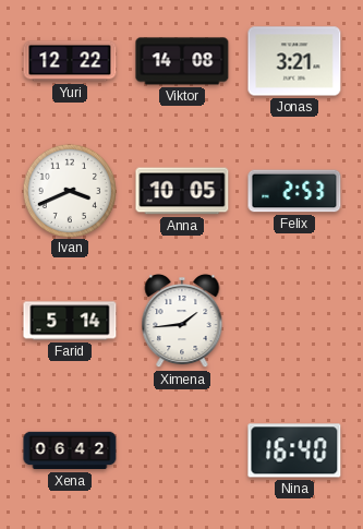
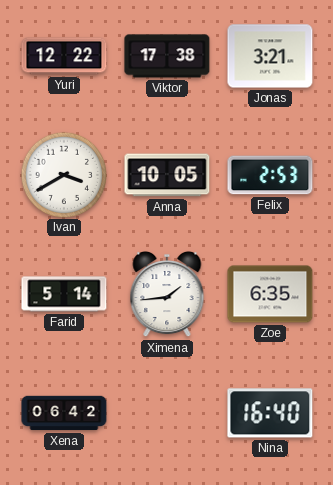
Viktor: 14:08 -> 17:38
Ivan: 3:41 -> 3:40
Zoe: none -> 6:35
